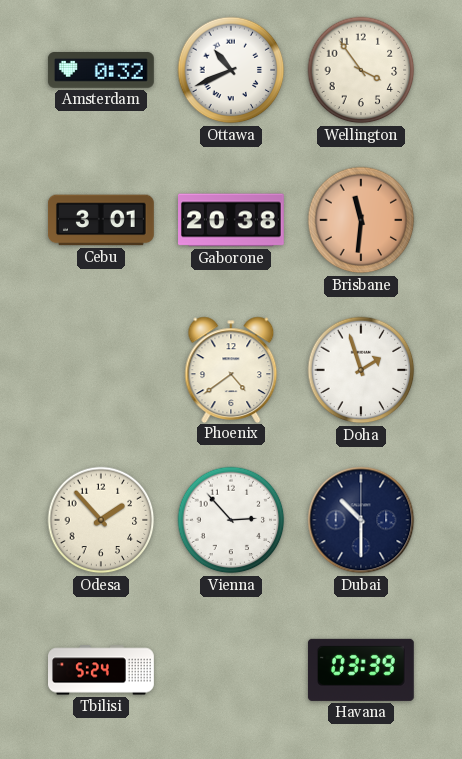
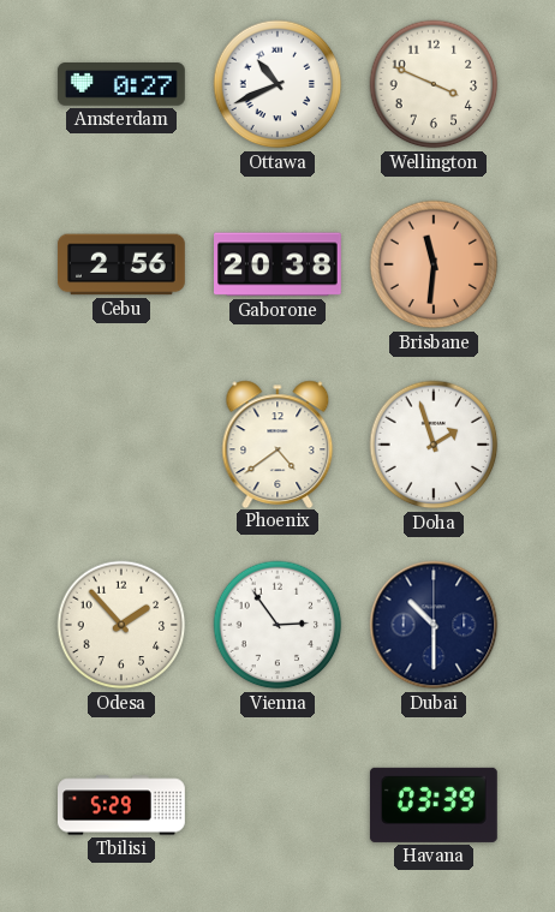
Amsterdam: 0:32 -> 0:27
Wellington: 3:54 -> 3:49
Cebu: 3:01 -> 2:56
Vienna: 2:53 -> 2:54
Tbilisi: 5:24 -> 5:29
